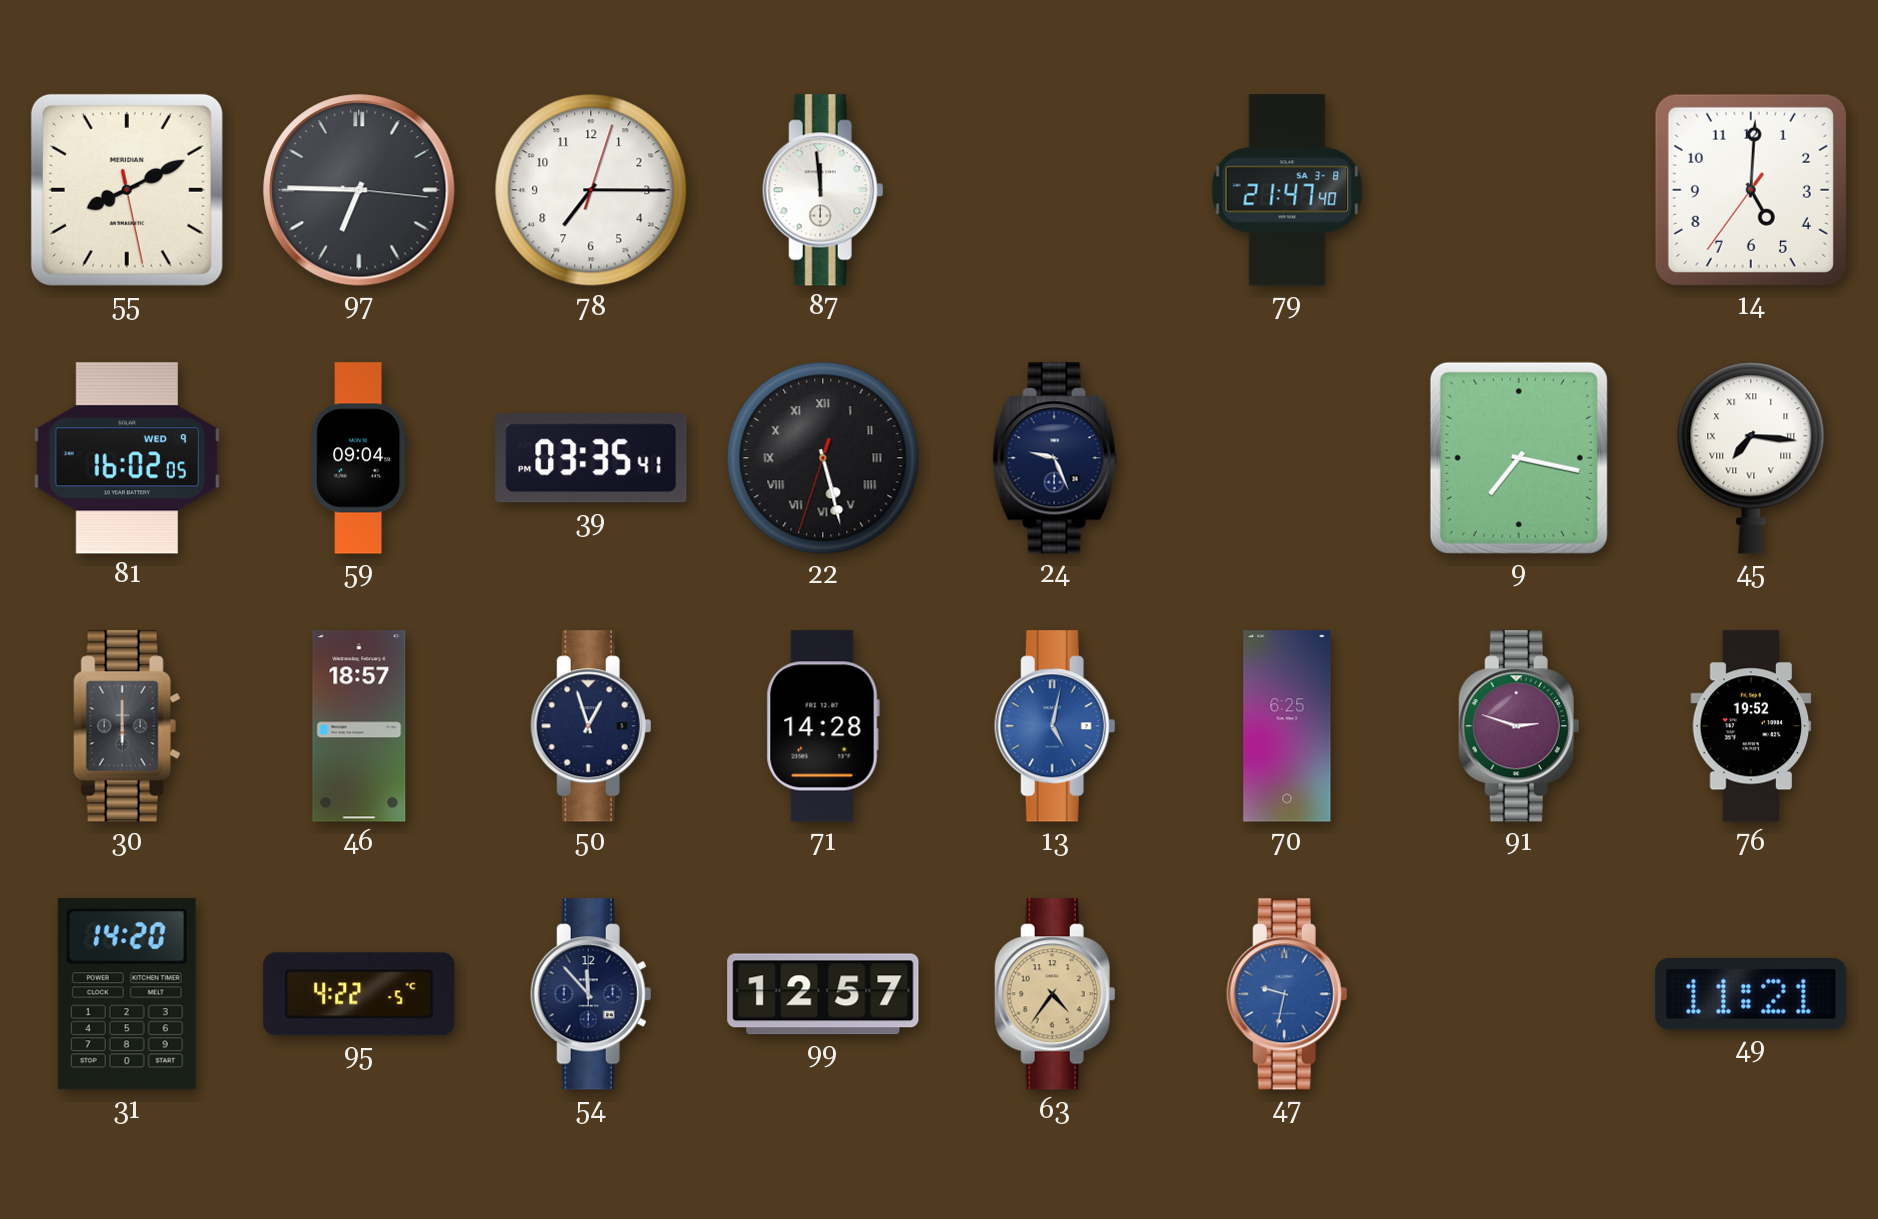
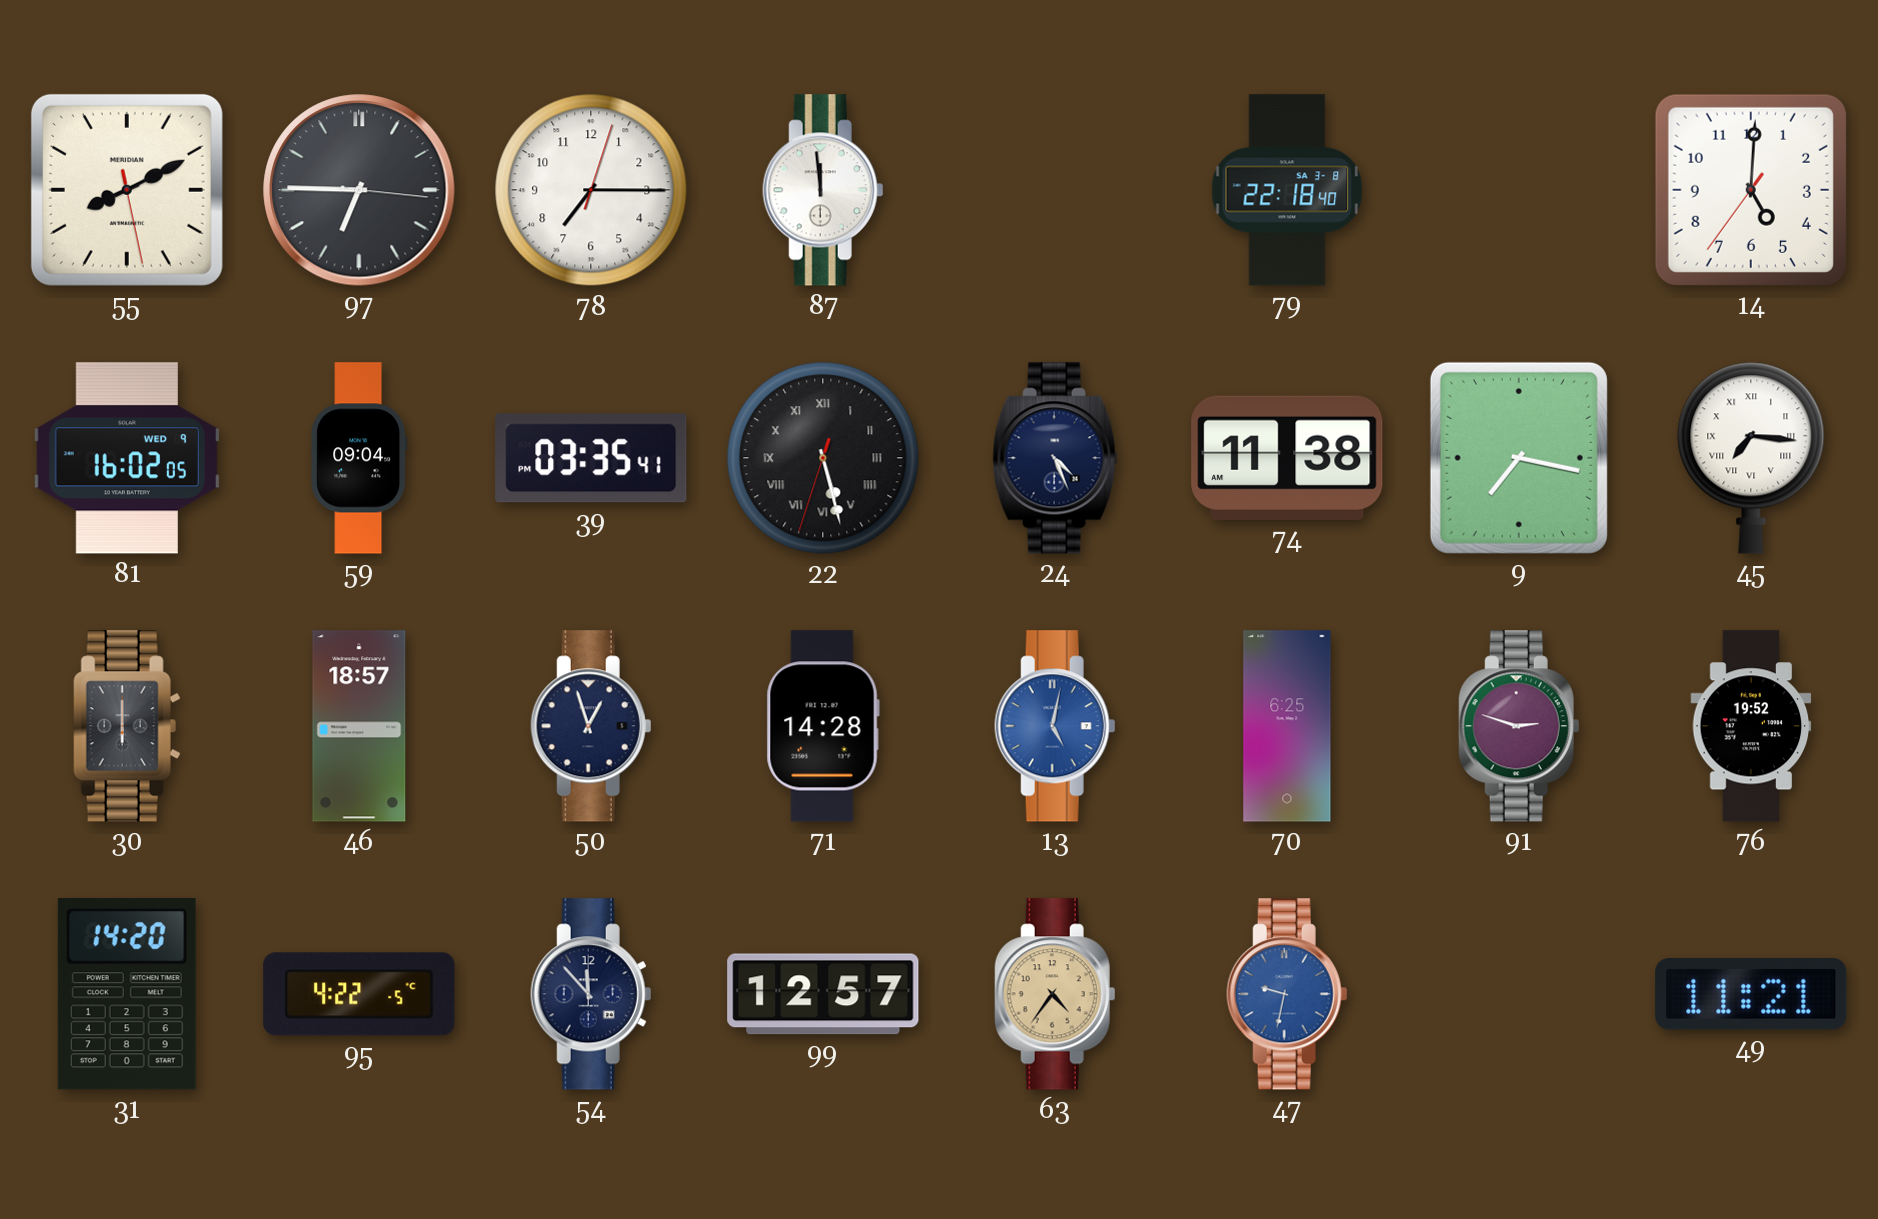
79: 21:47 -> 22:18
24: 9:26 -> 4:26
74: none -> 11:38
